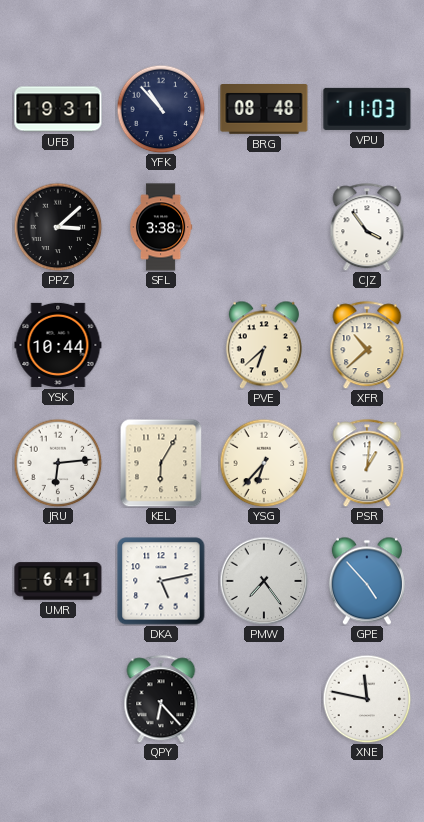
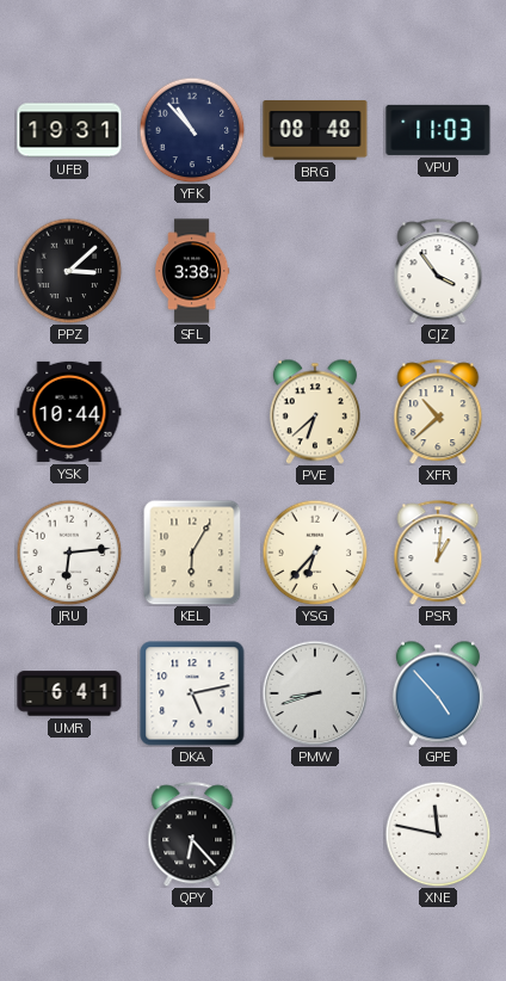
PMW: 7:24 -> 8:42
